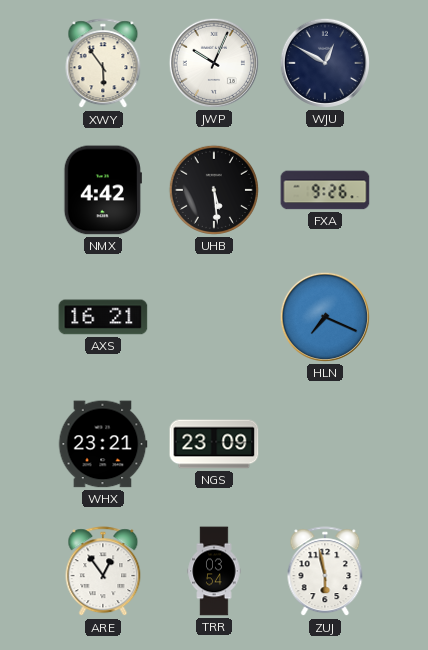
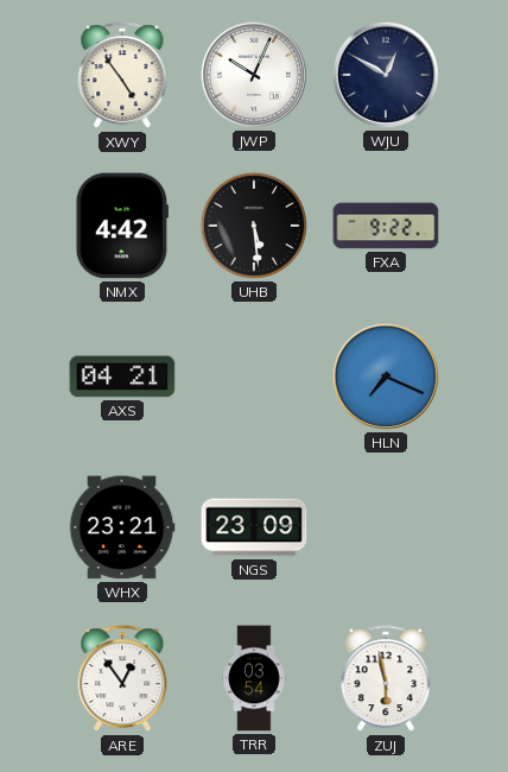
XWY: 5:54 -> 4:54
FXA: 9:26 -> 9:22
AXS: 16:21 -> 04:21
